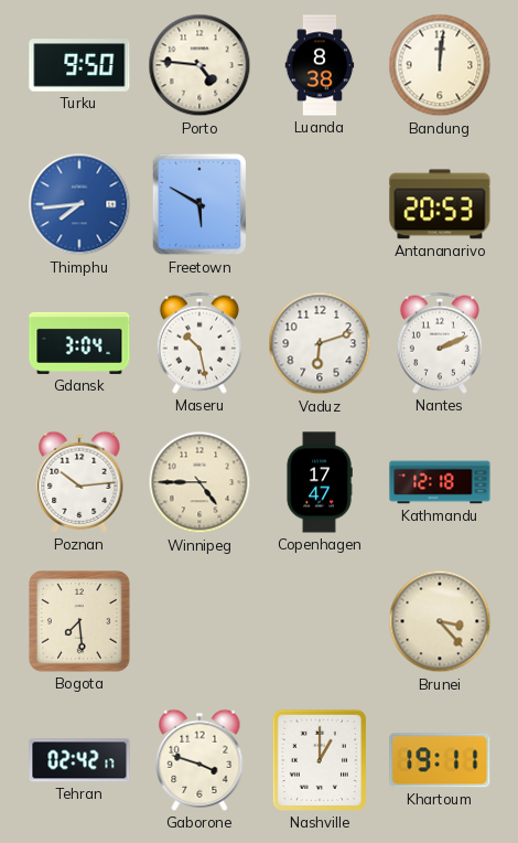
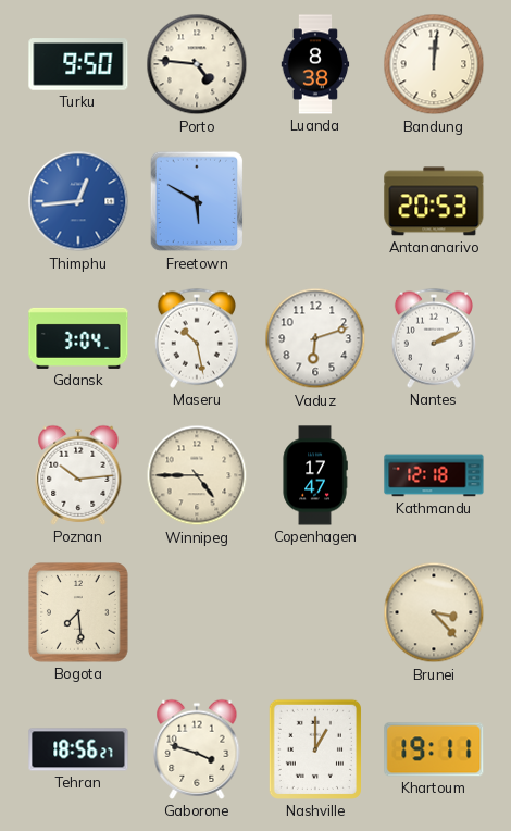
Thimphu: 7:44 -> 12:44
Tehran: 02:42 -> 18:56
